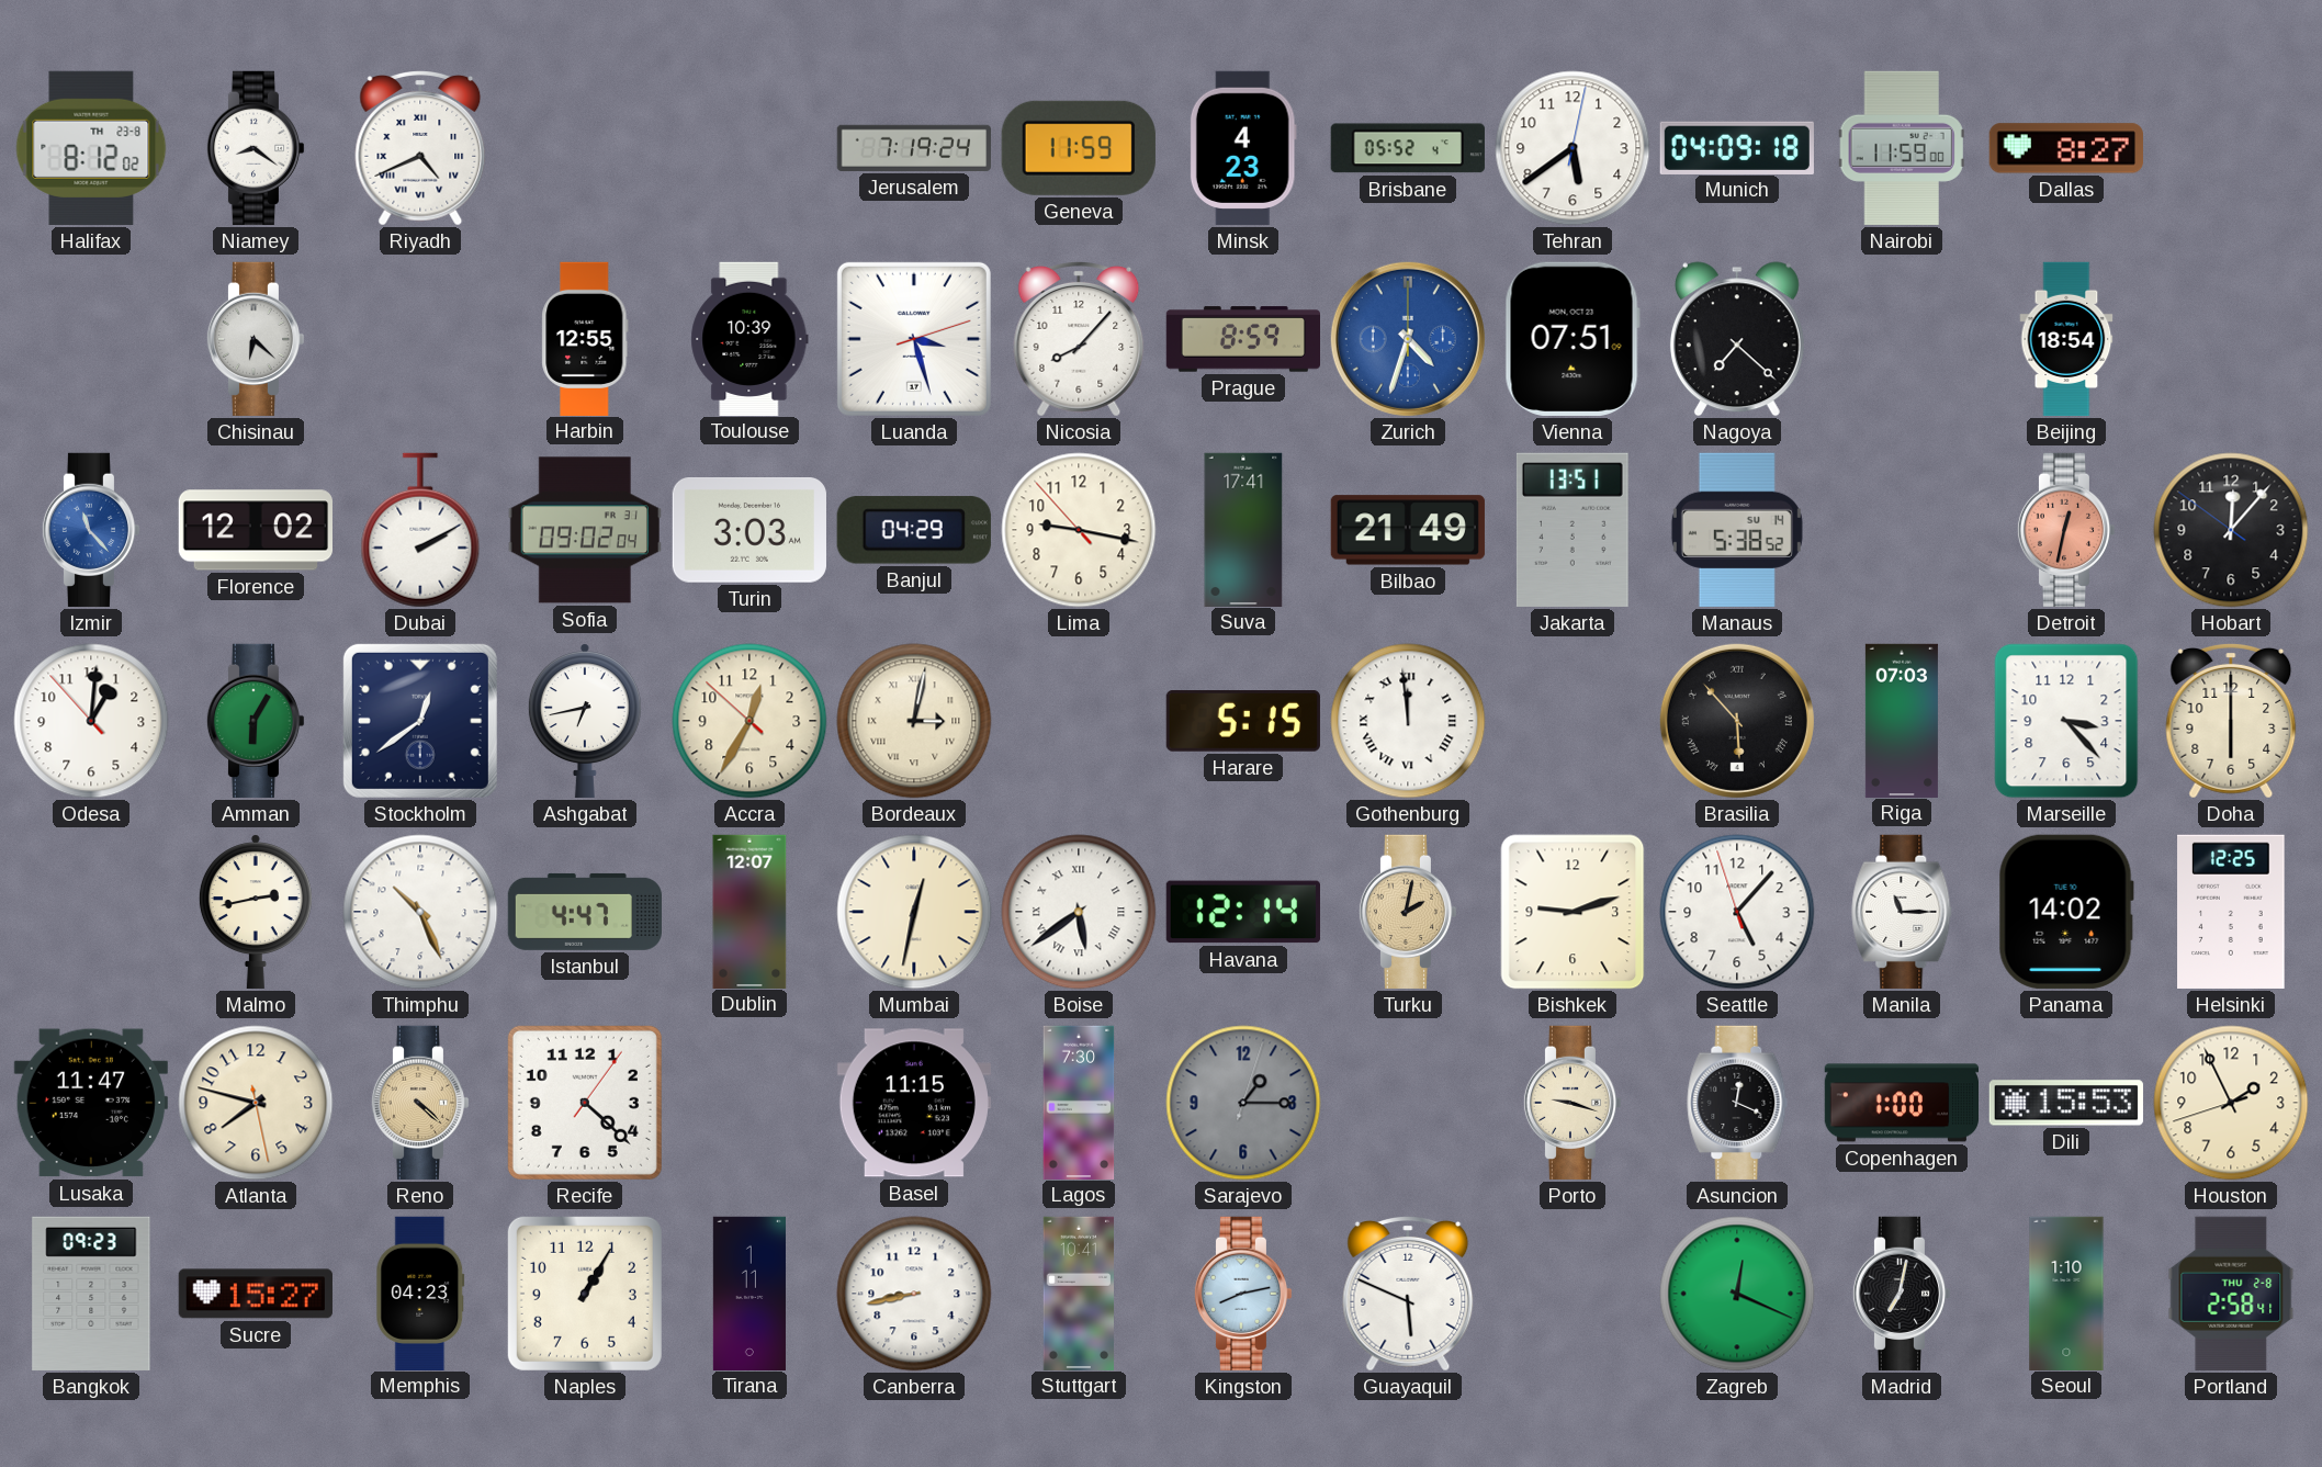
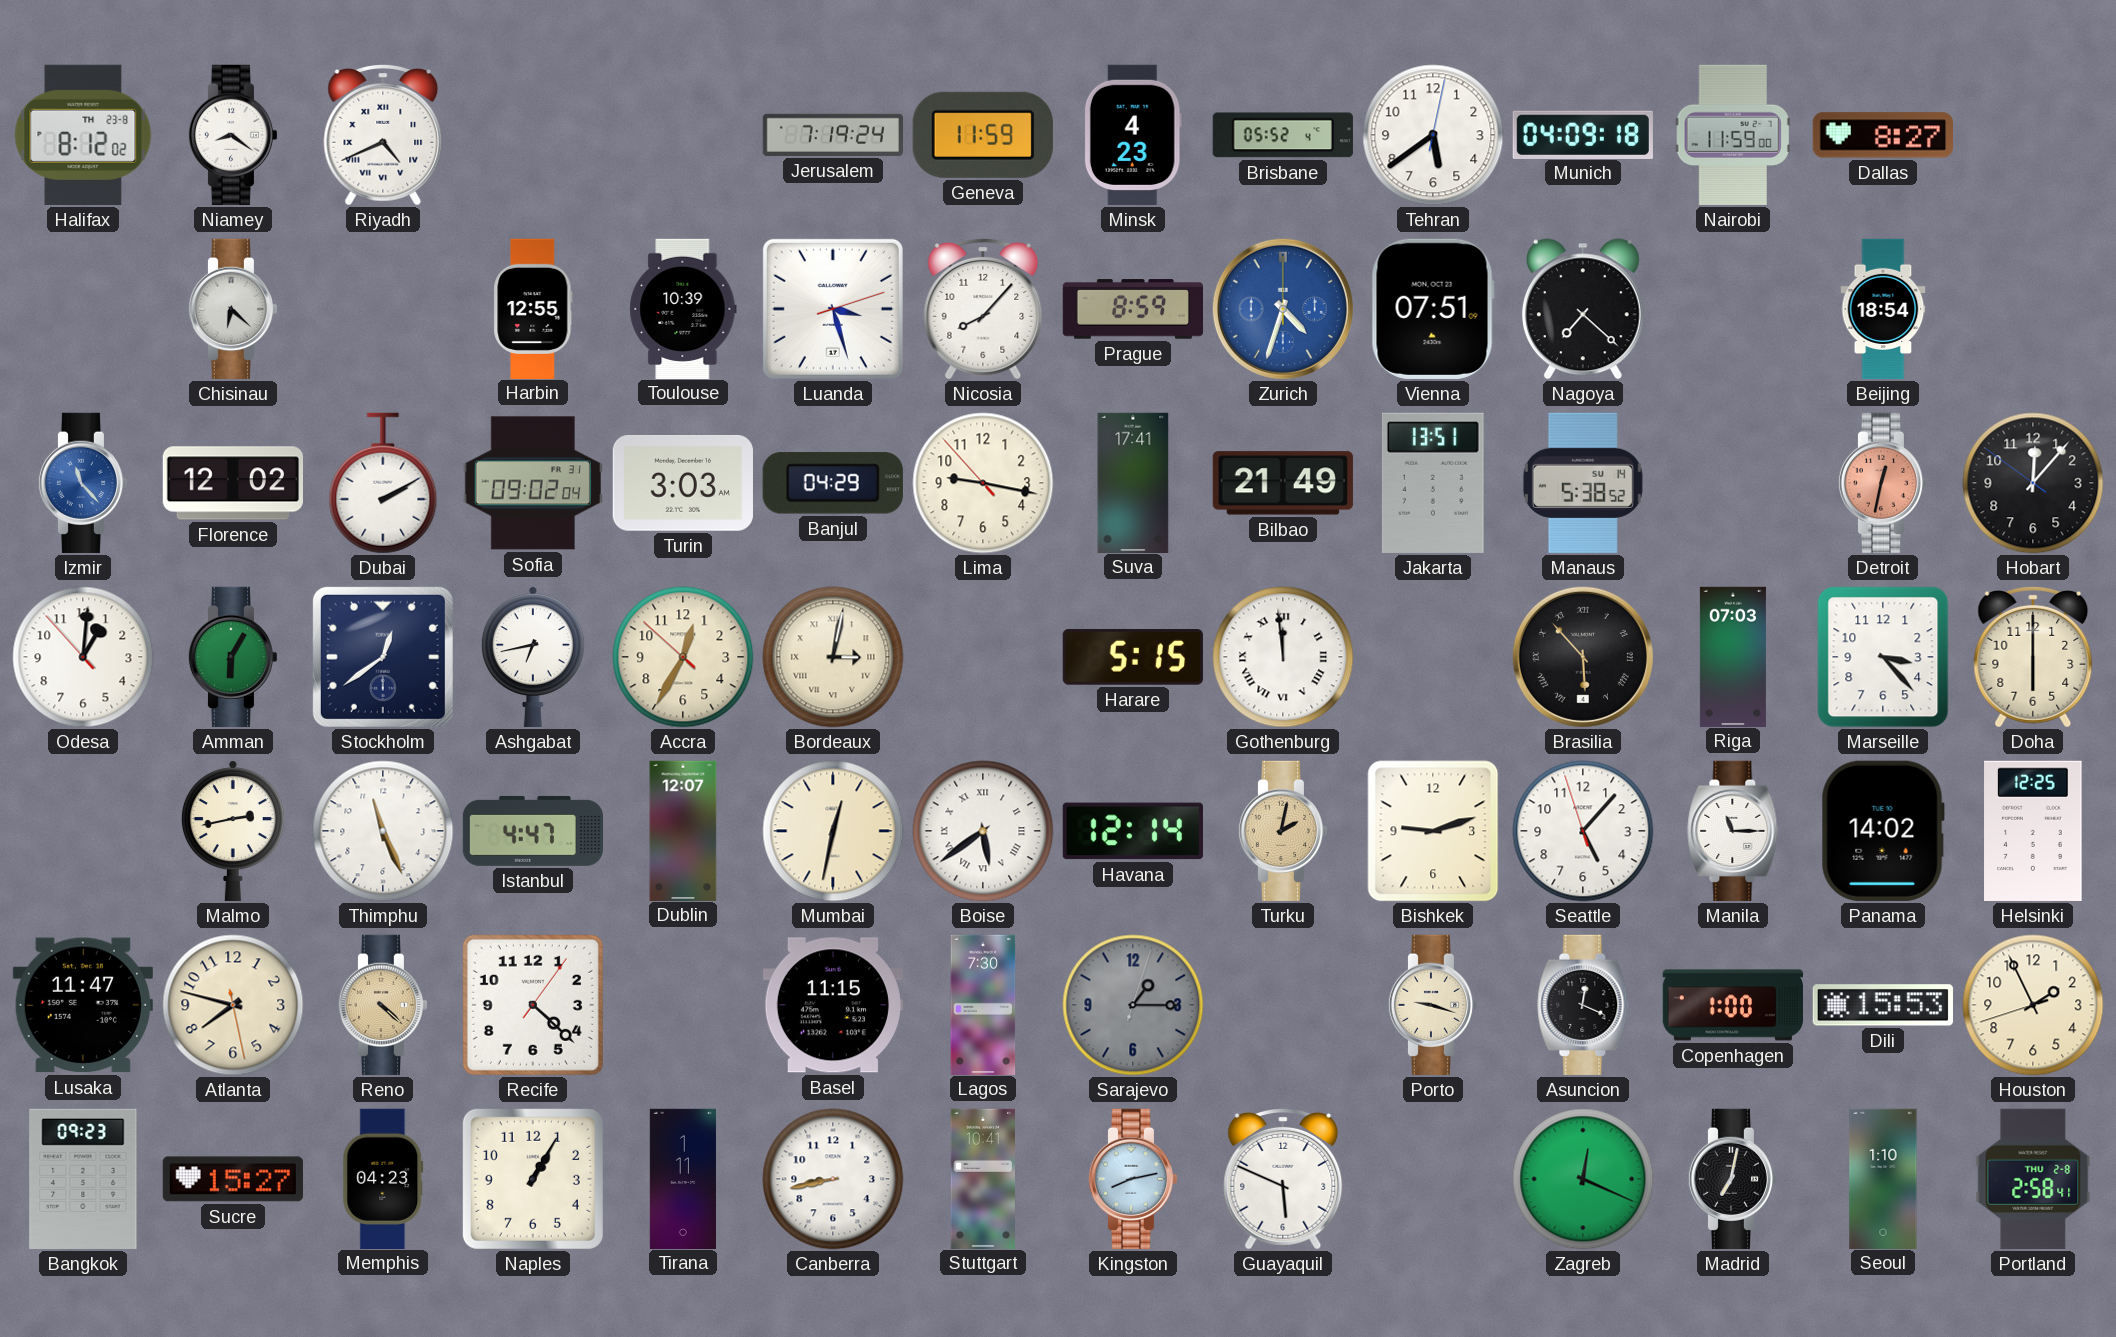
Thimphu: 10:26 -> 11:26
